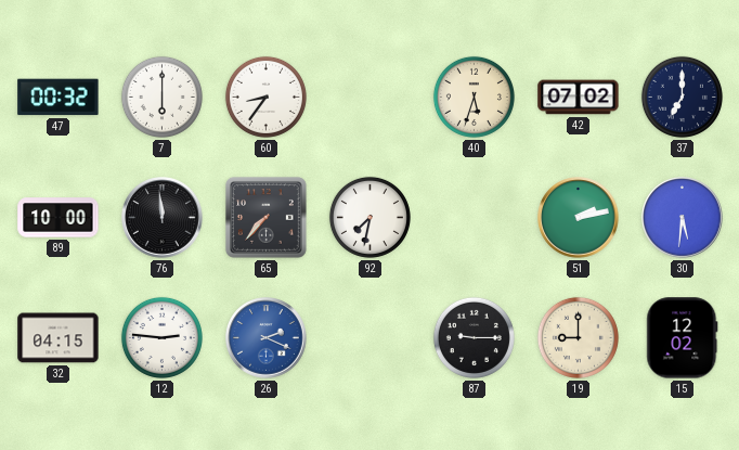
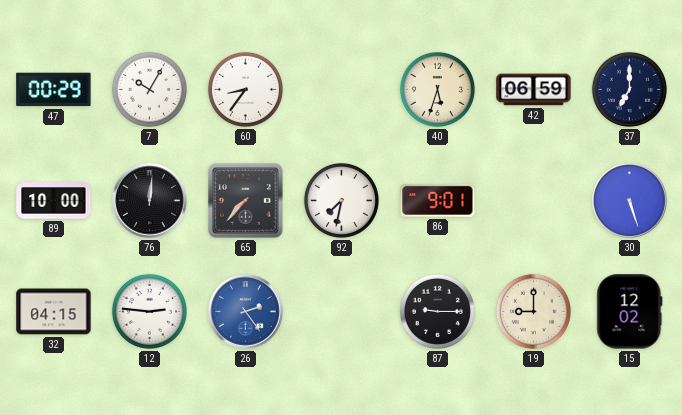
47: 00:32 -> 00:29
7: 6:00 -> 10:05
42: 07:02 -> 06:59
76: 11:59 -> 12:01
86: none -> 9:01
51: 2:13 -> none
30: 5:31 -> 5:27
26: 2:19 -> 2:24
